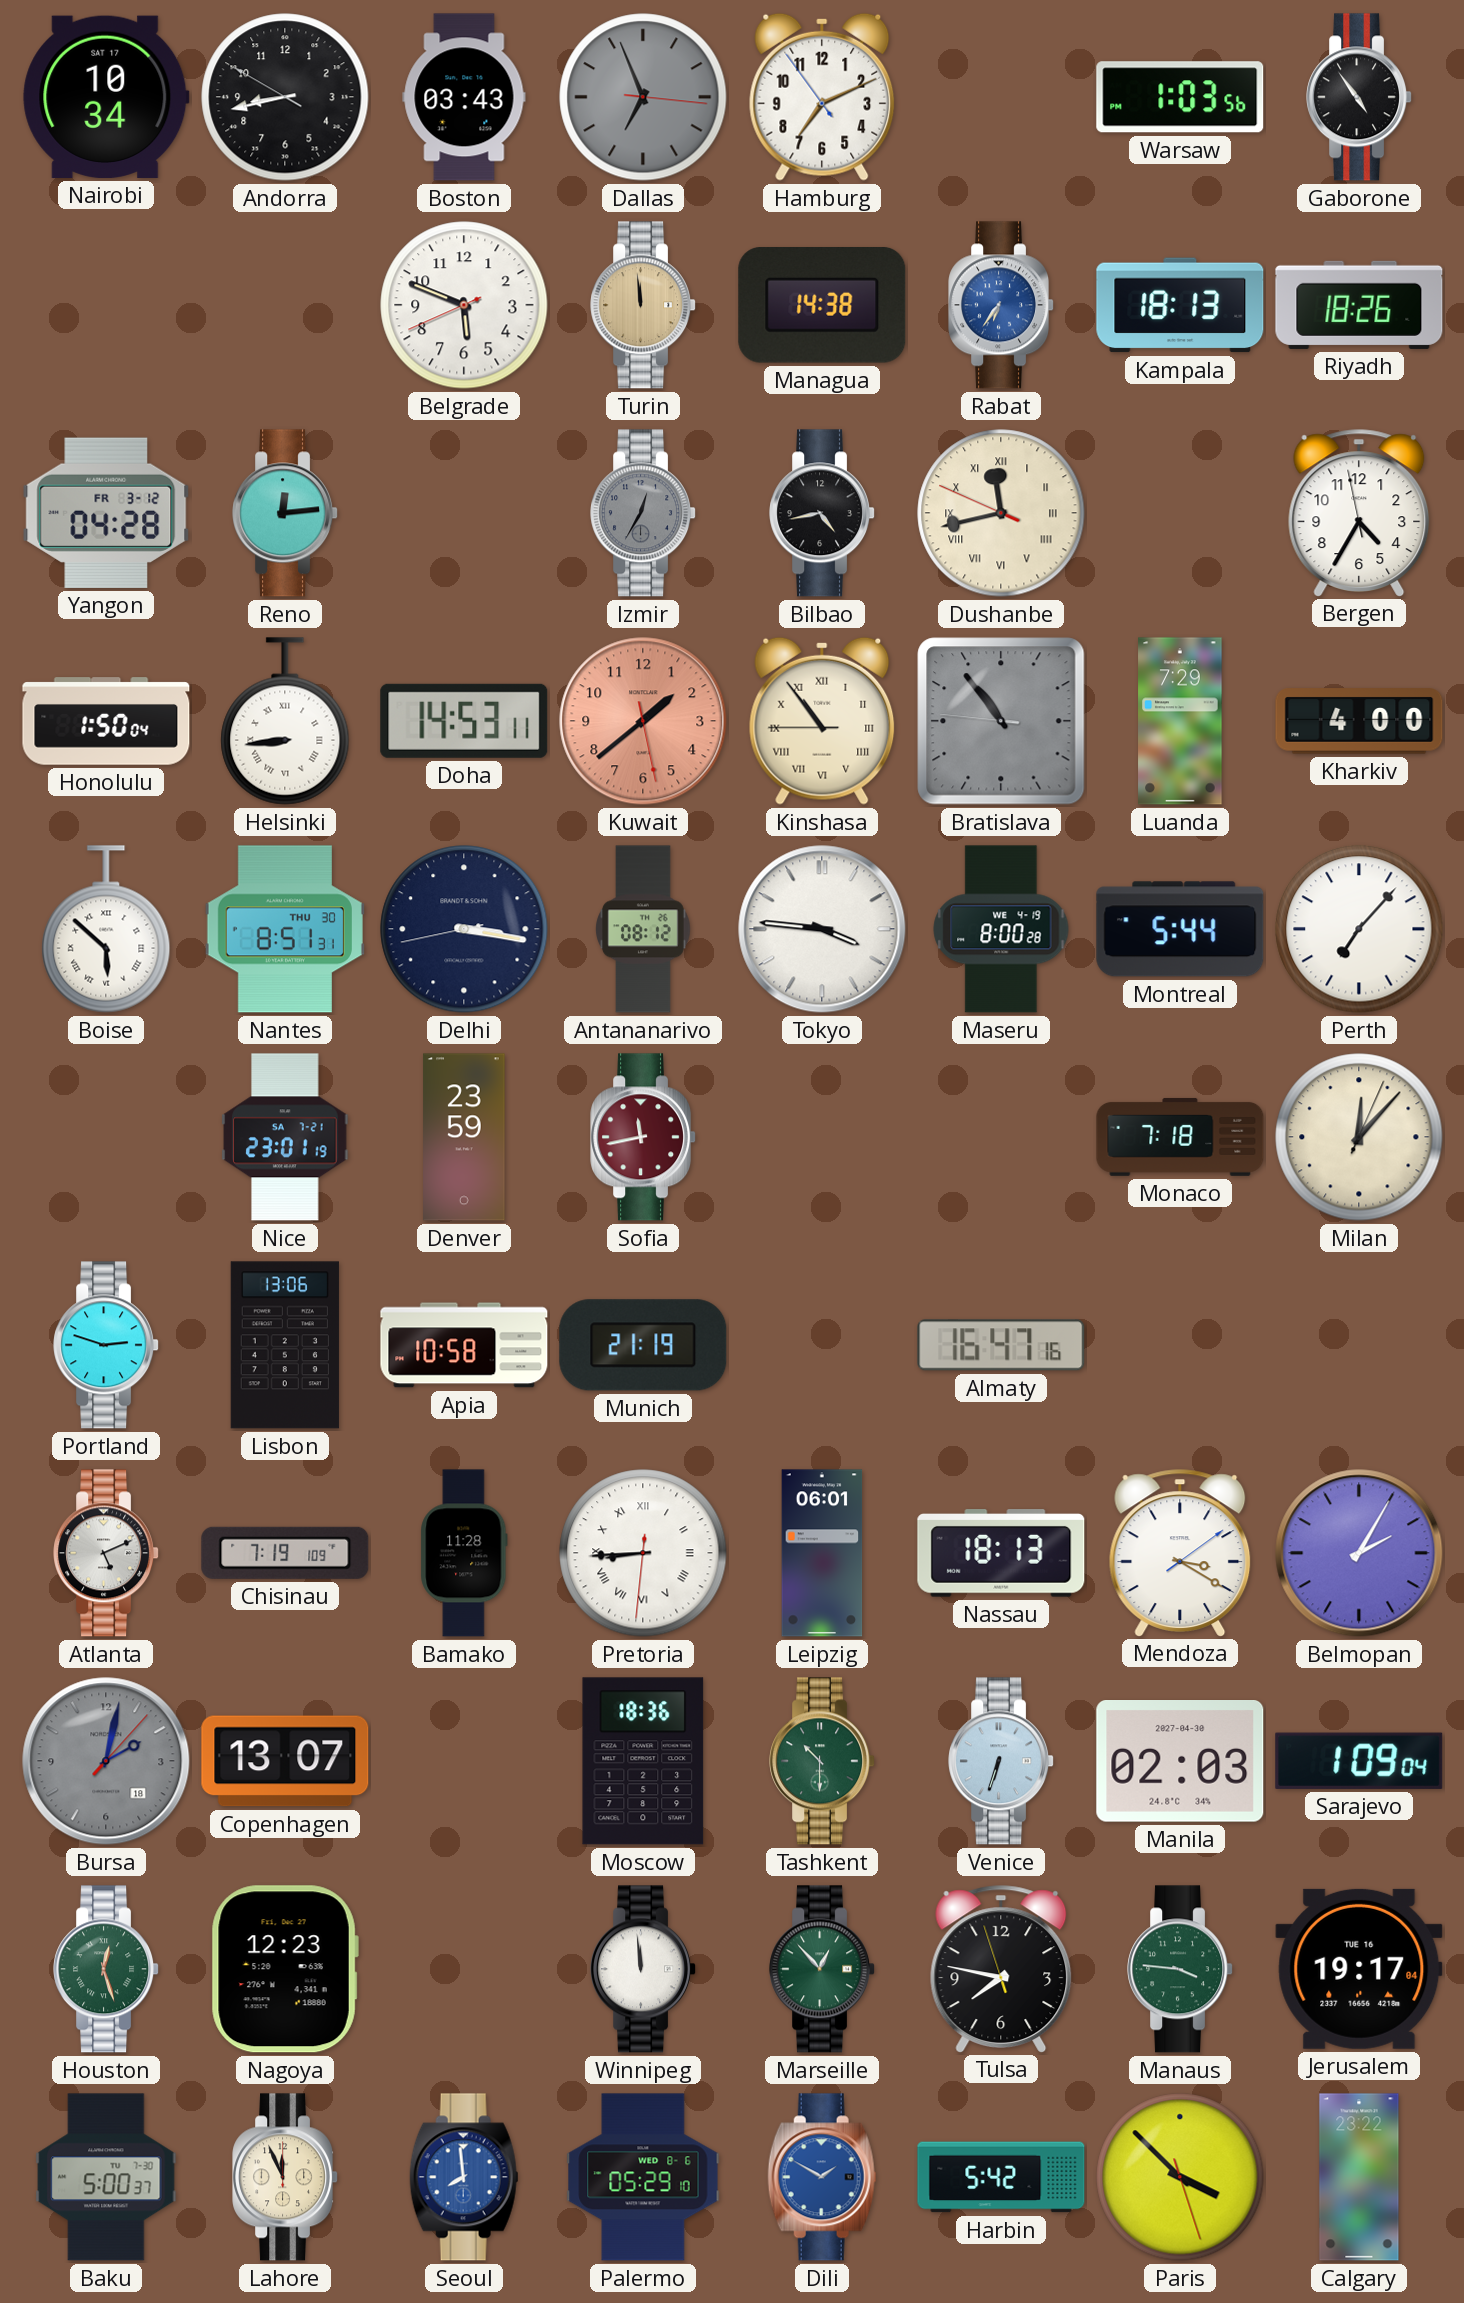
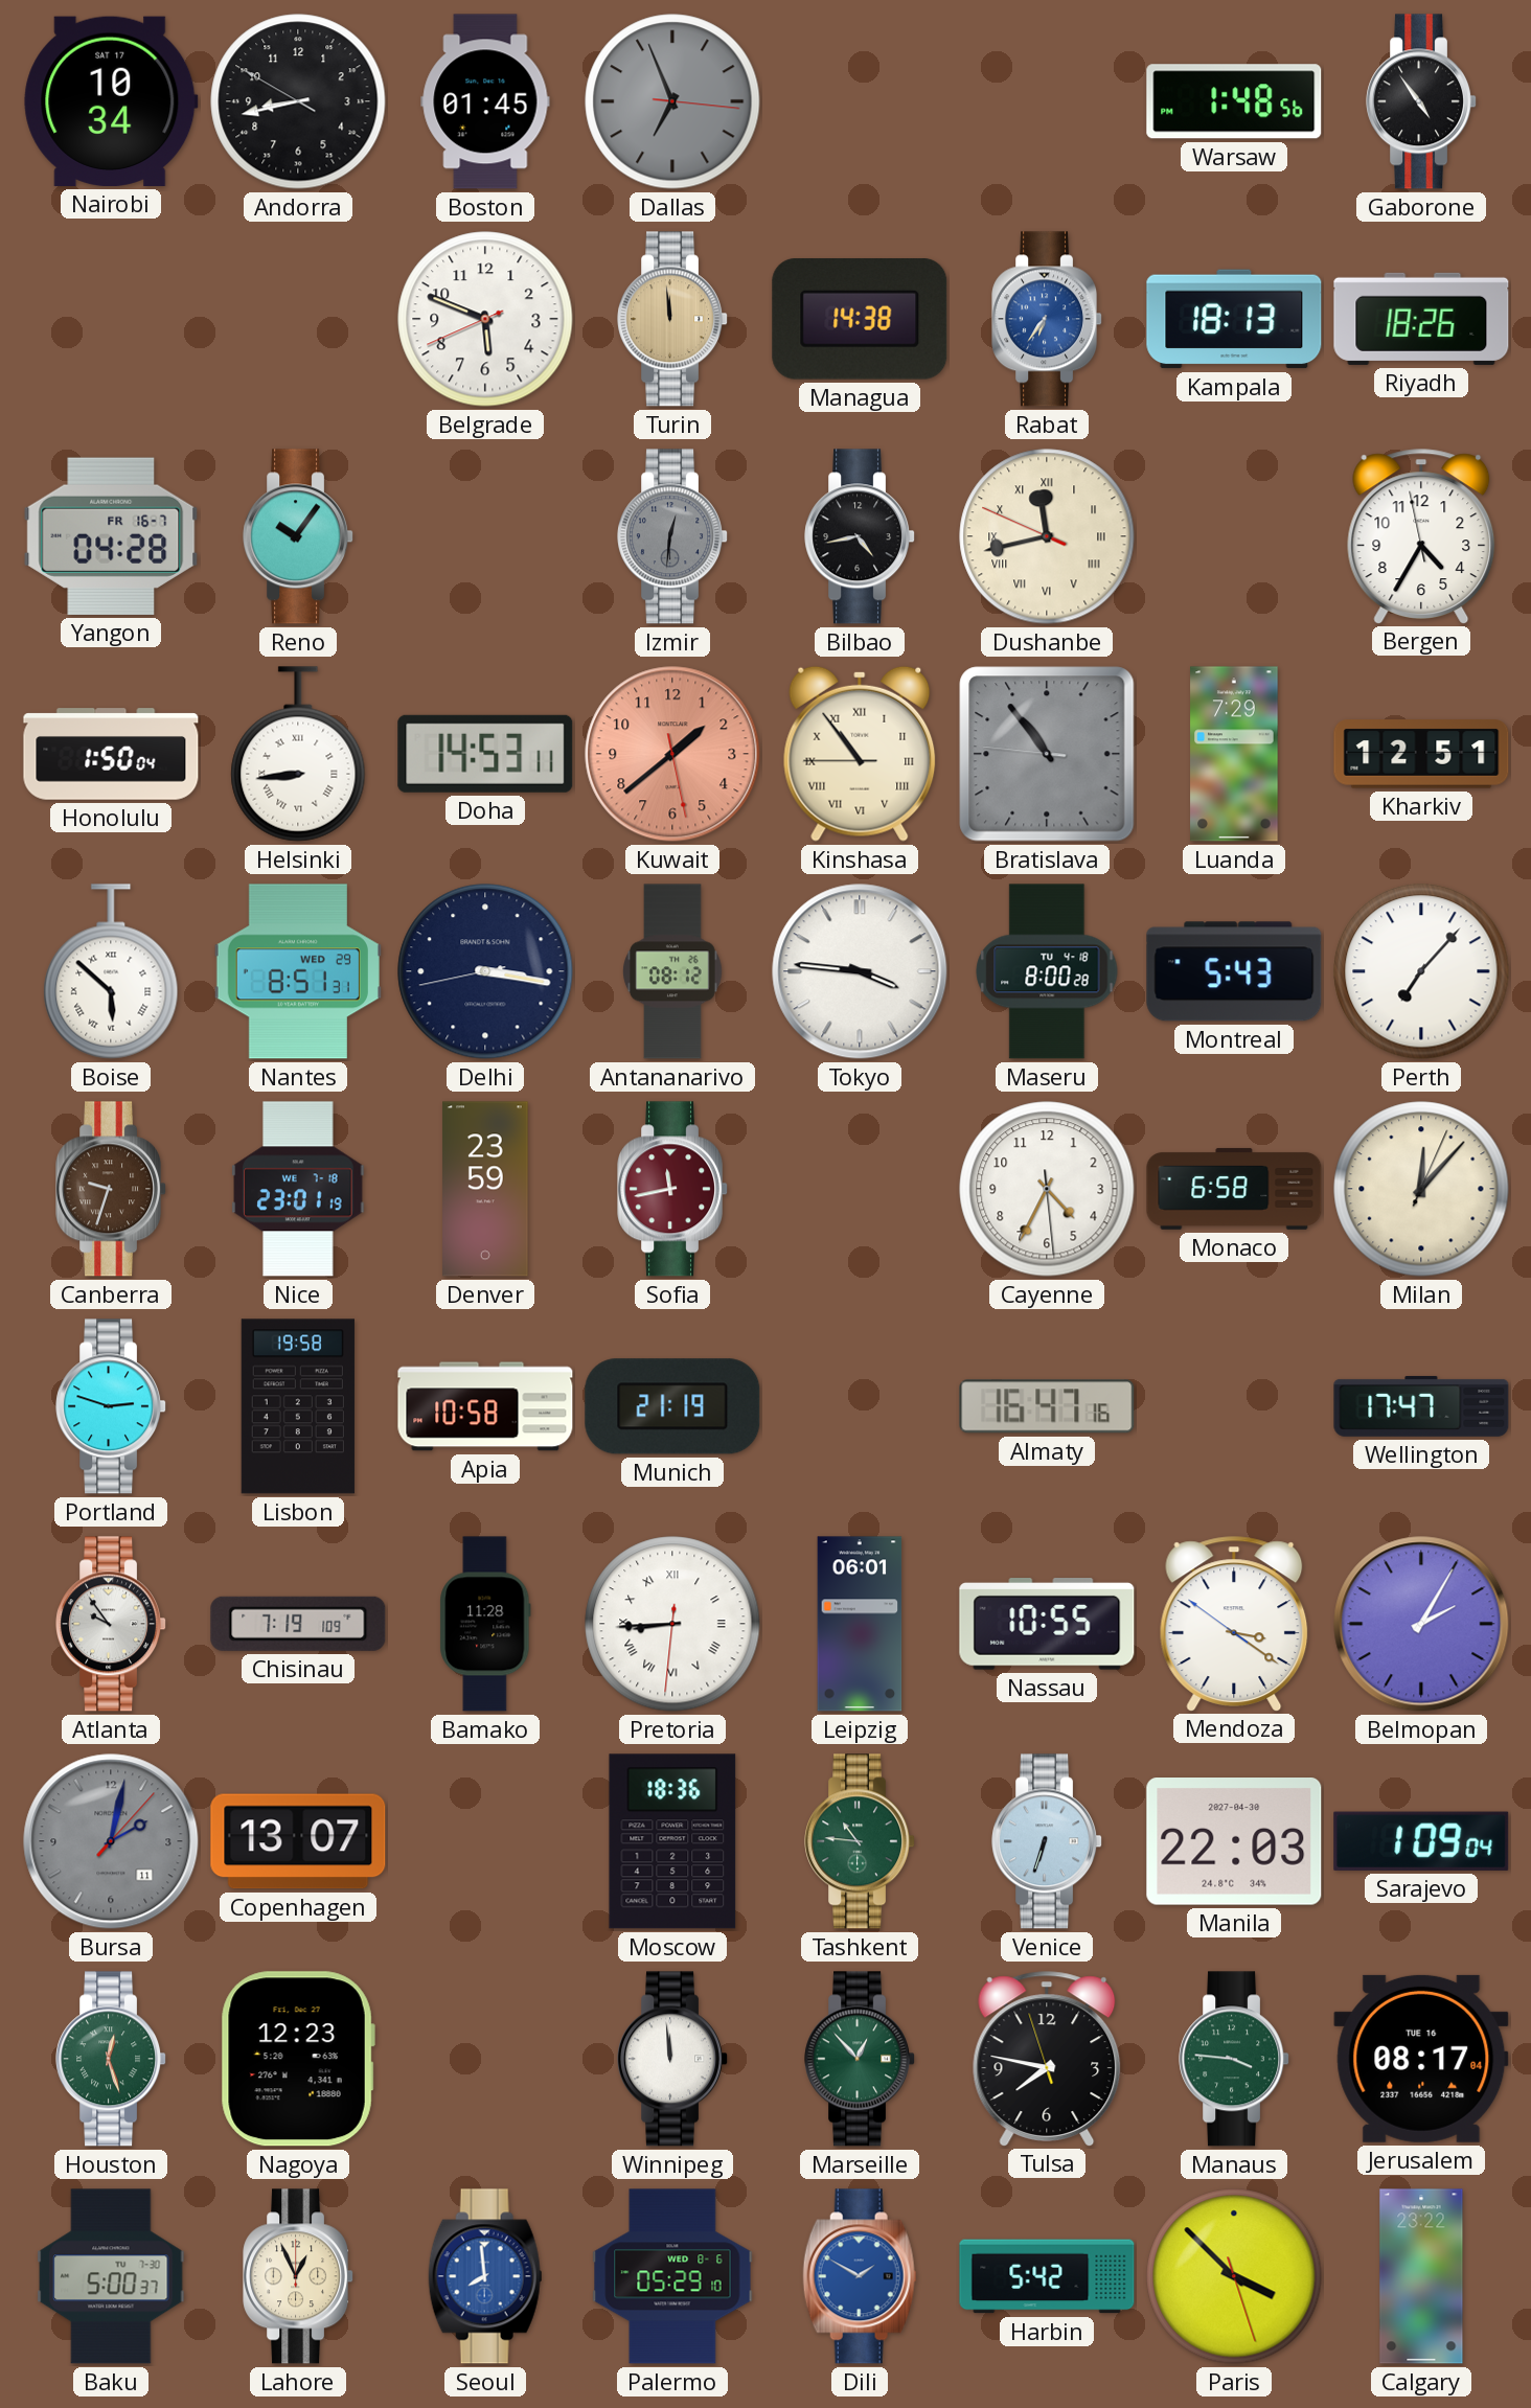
Boston: 03:43 -> 01:45
Hamburg: 7:10 -> none
Warsaw: 1:03 -> 1:48
Yangon date: FR 3-12 -> FR 16-7
Reno: 12:14 -> 10:06
Izmir: 12:35 -> 12:31
Kharkiv: 4:00 -> 12:51
Nantes date: THU 30 -> WED 29
Maseru date: WE 4-19 -> TU 4-18
Montreal: 5:44 -> 5:43
Canberra: none -> 9:33
Nice date: SA 7-21 -> WE 7-18
Cayenne: none -> 4:34
Monaco: 7:18 -> 6:58
Lisbon: 13:06 -> 19:58
Wellington: none -> 17:47
Atlanta: 5:11 -> 9:54
Nassau: 18:13 -> 10:55
Mendoza: 3:20:09 -> 3:20:51
Bursa date: 18 -> 11
Tashkent: 10:30 -> 10:46
Manila: 02:03 -> 22:03
Jerusalem: 19:17 -> 08:17
Lahore: 11:56 -> 12:56
